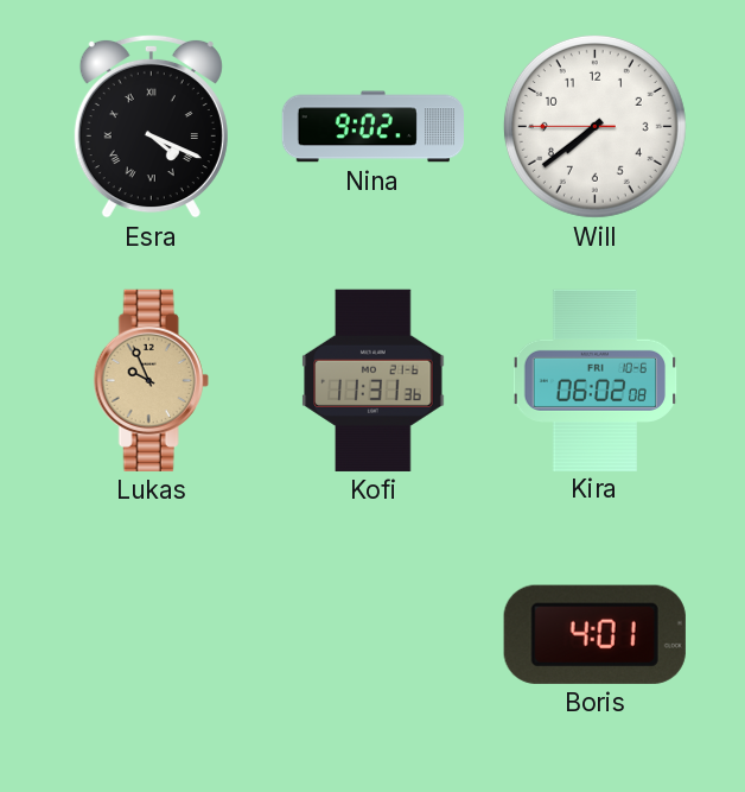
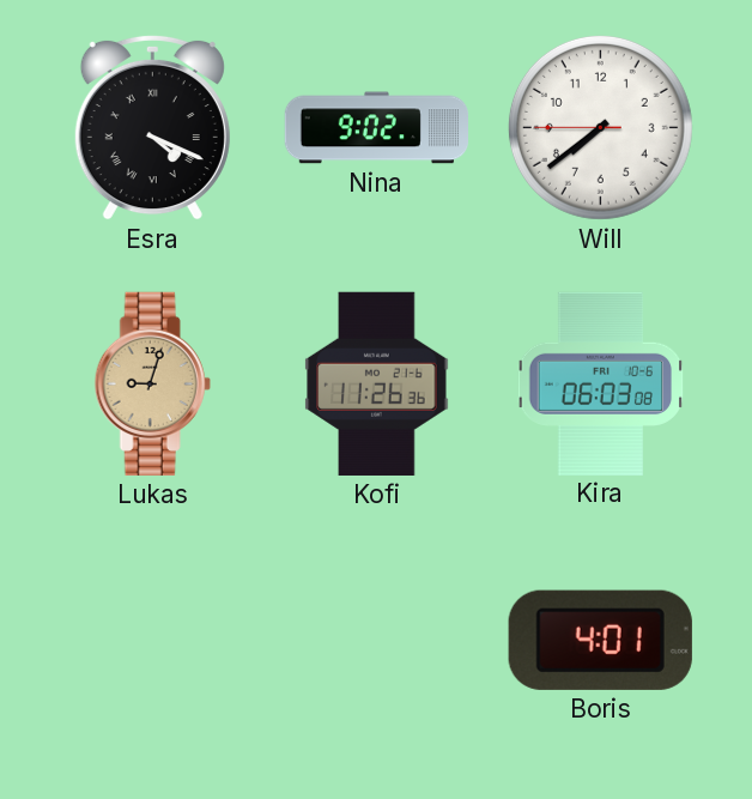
Lukas: 9:56 -> 9:03
Kofi: 11:31 -> 11:26
Kira: 06:02 -> 06:03
